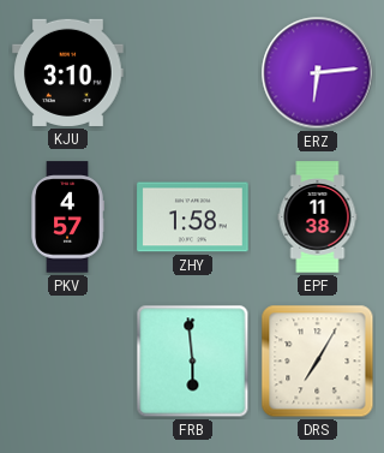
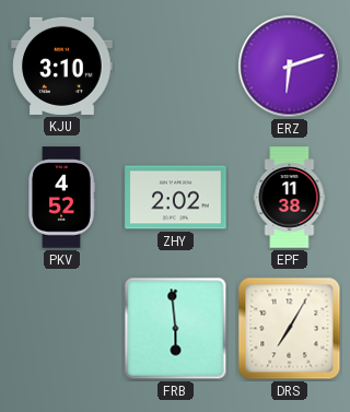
ERZ: 6:14 -> 6:12
PKV: 4:57 -> 4:52
ZHY: 1:58 -> 2:02
